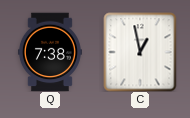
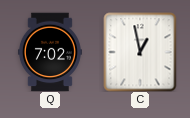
Q: 7:38 -> 7:02
